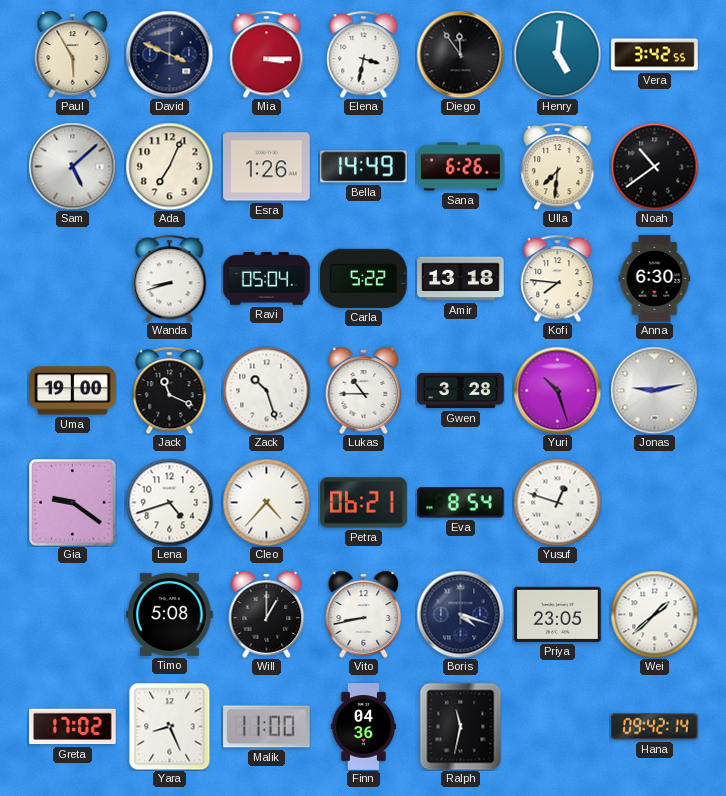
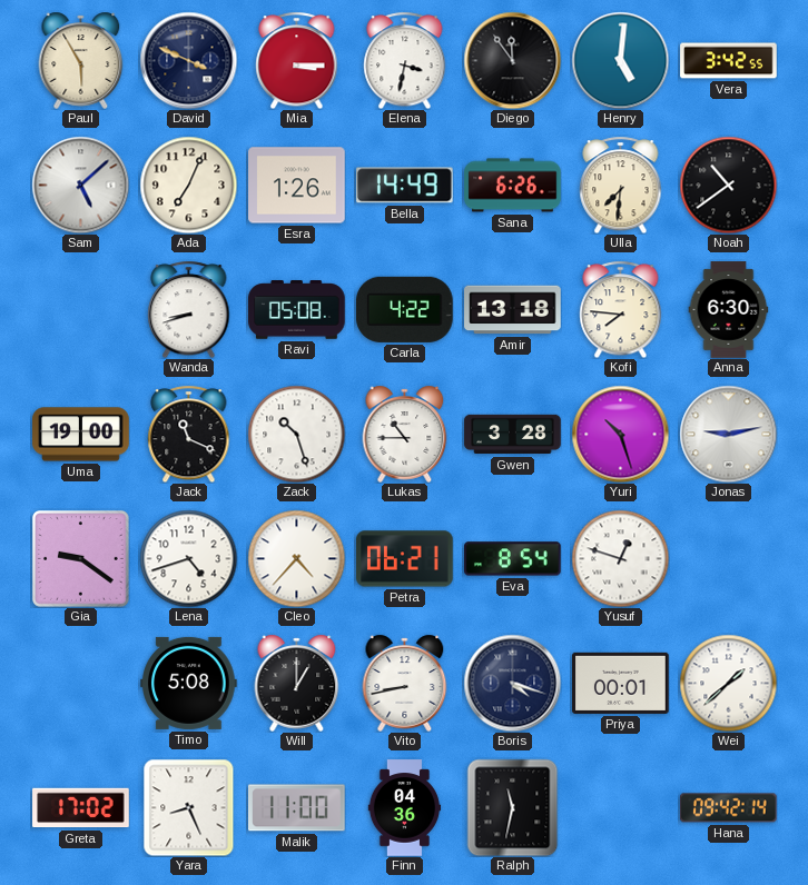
Ravi: 05:04 -> 05:08
Carla: 5:22 -> 4:22
Priya: 23:05 -> 00:01
